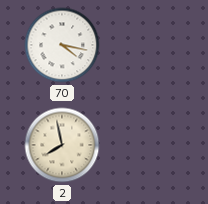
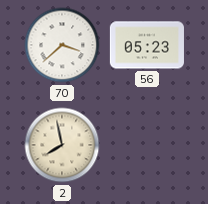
70: 4:17 -> 3:38
56: none -> 05:23
